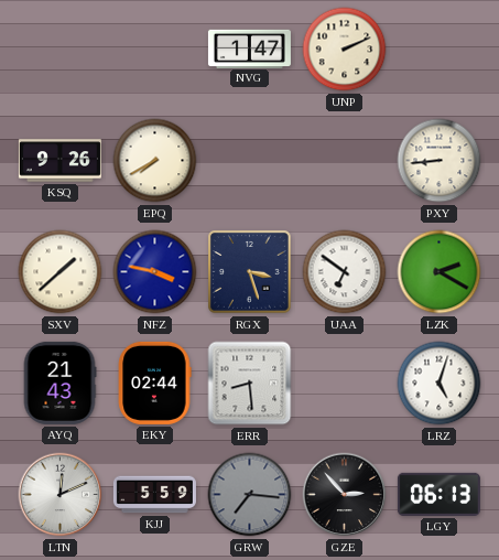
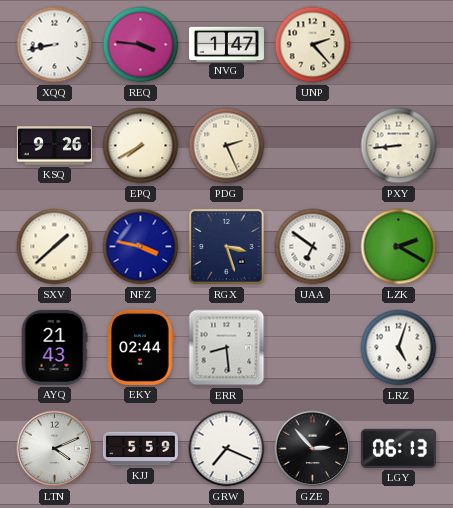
XQQ: none -> 8:43
REQ: none -> 3:46
UNP: 2:11 -> 2:23
PDG: none -> 2:26
LTN: 12:11 -> 4:11
GRW: 7:16 -> 7:19
GRW dial: grey -> white
